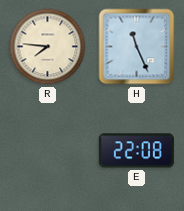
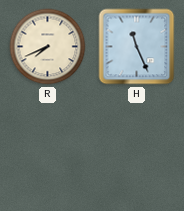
R: 7:46 -> 7:41
E: 22:08 -> none
